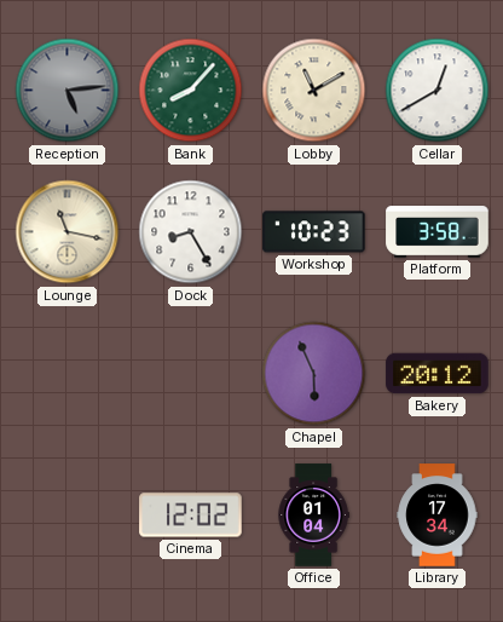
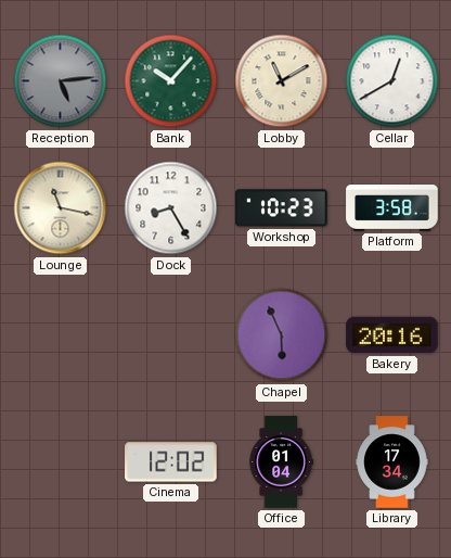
Bank: 8:07 -> 10:07
Bakery: 20:12 -> 20:16
